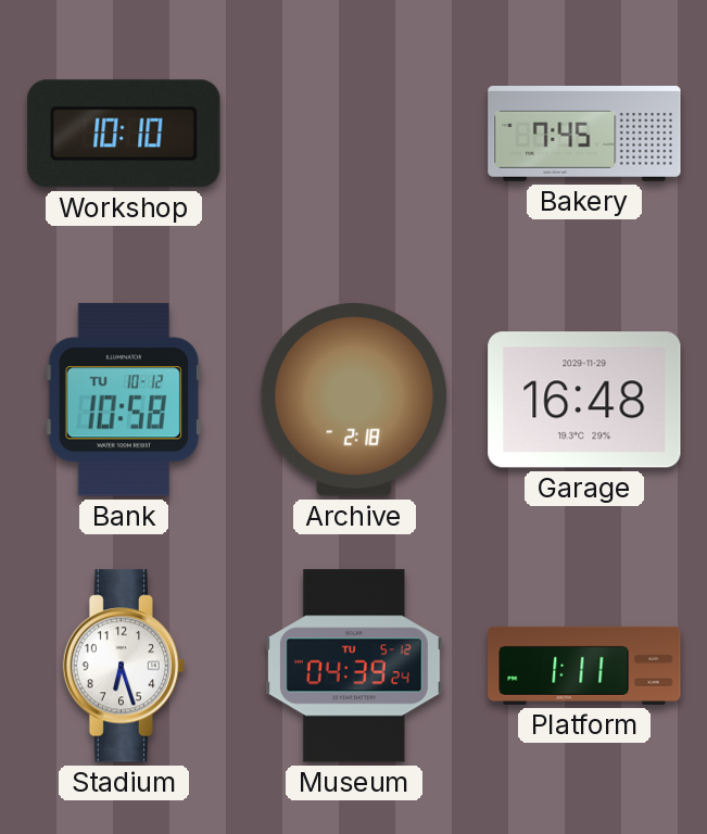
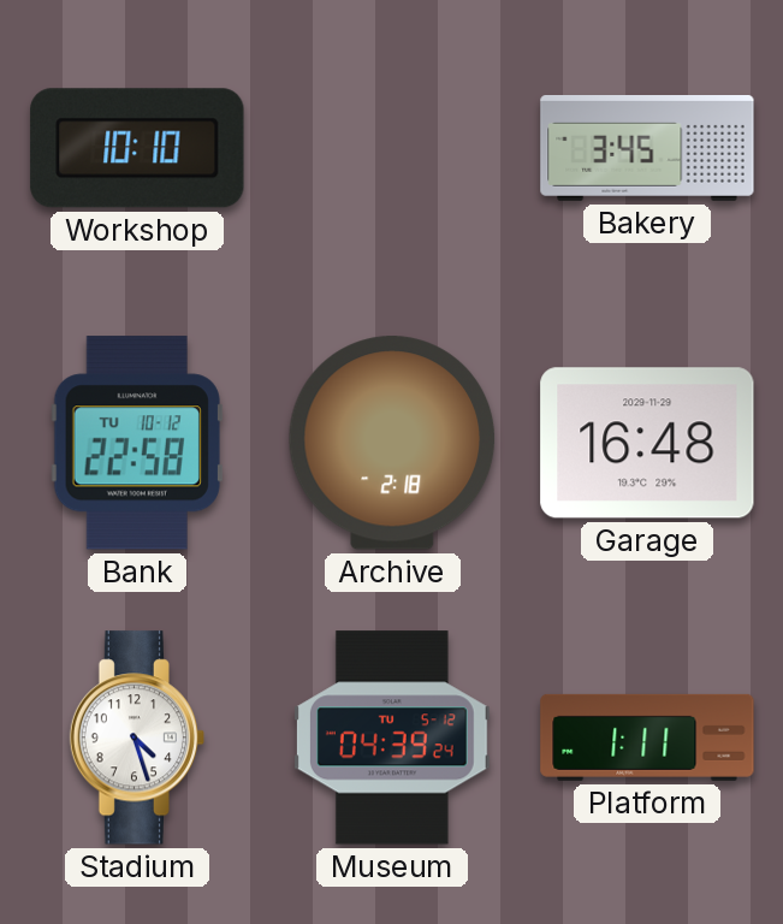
Bakery: 7:45 -> 3:45
Bank: 10:58 -> 22:58
Stadium: 6:27 -> 4:27
